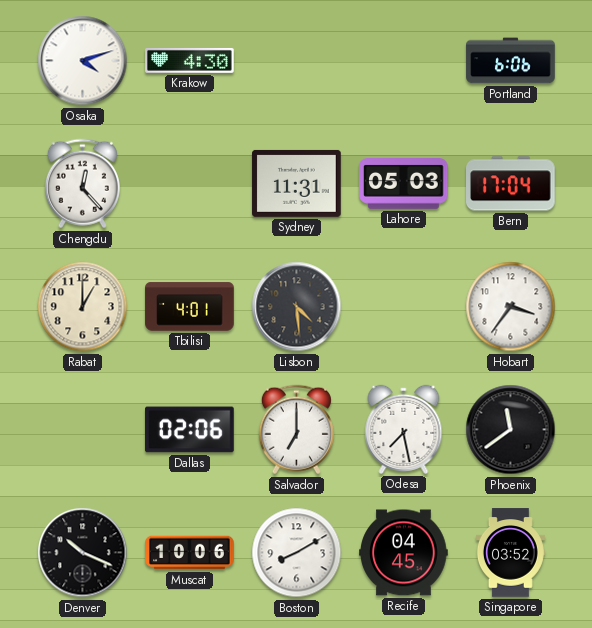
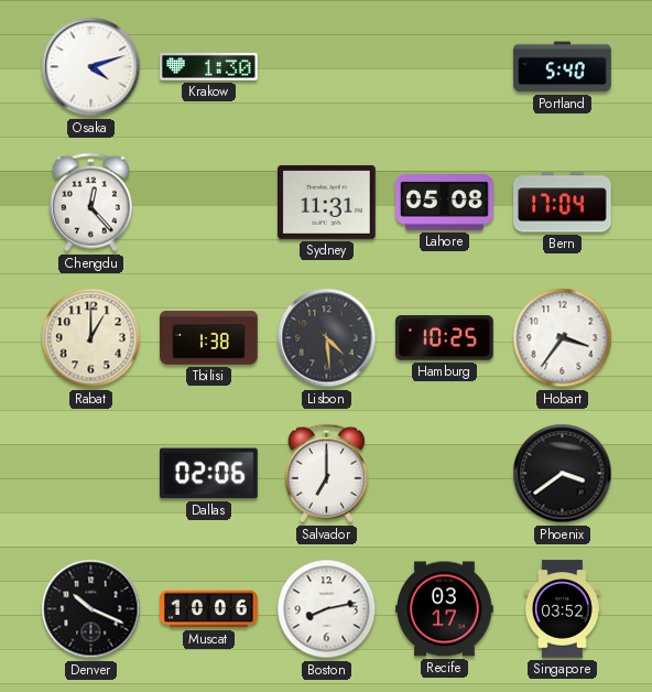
Krakow: 4:30 -> 1:30
Portland: 6:06 -> 5:40
Lahore: 05:03 -> 05:08
Tbilisi: 4:01 -> 1:38
Hamburg: none -> 10:25
Odesa: 7:28 -> none
Phoenix: 11:39 -> 3:39
Boston: 8:10 -> 8:13
Recife: 04:45 -> 03:17
